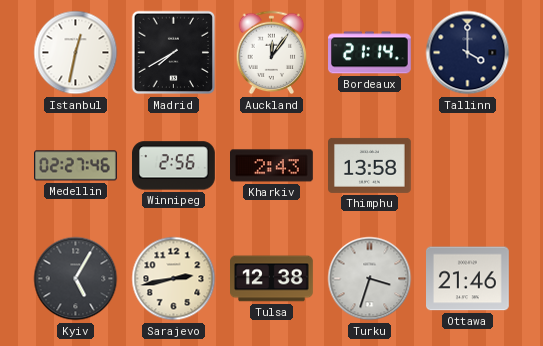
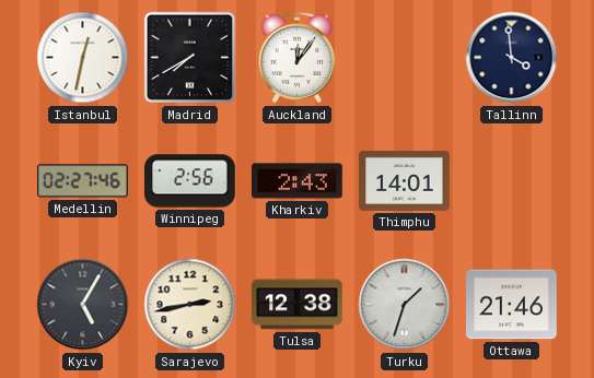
Bordeaux: 21:14 -> none
Tallinn: 4:00 -> 3:59
Thimphu: 13:58 -> 14:01
Turku: 3:33 -> 1:33
